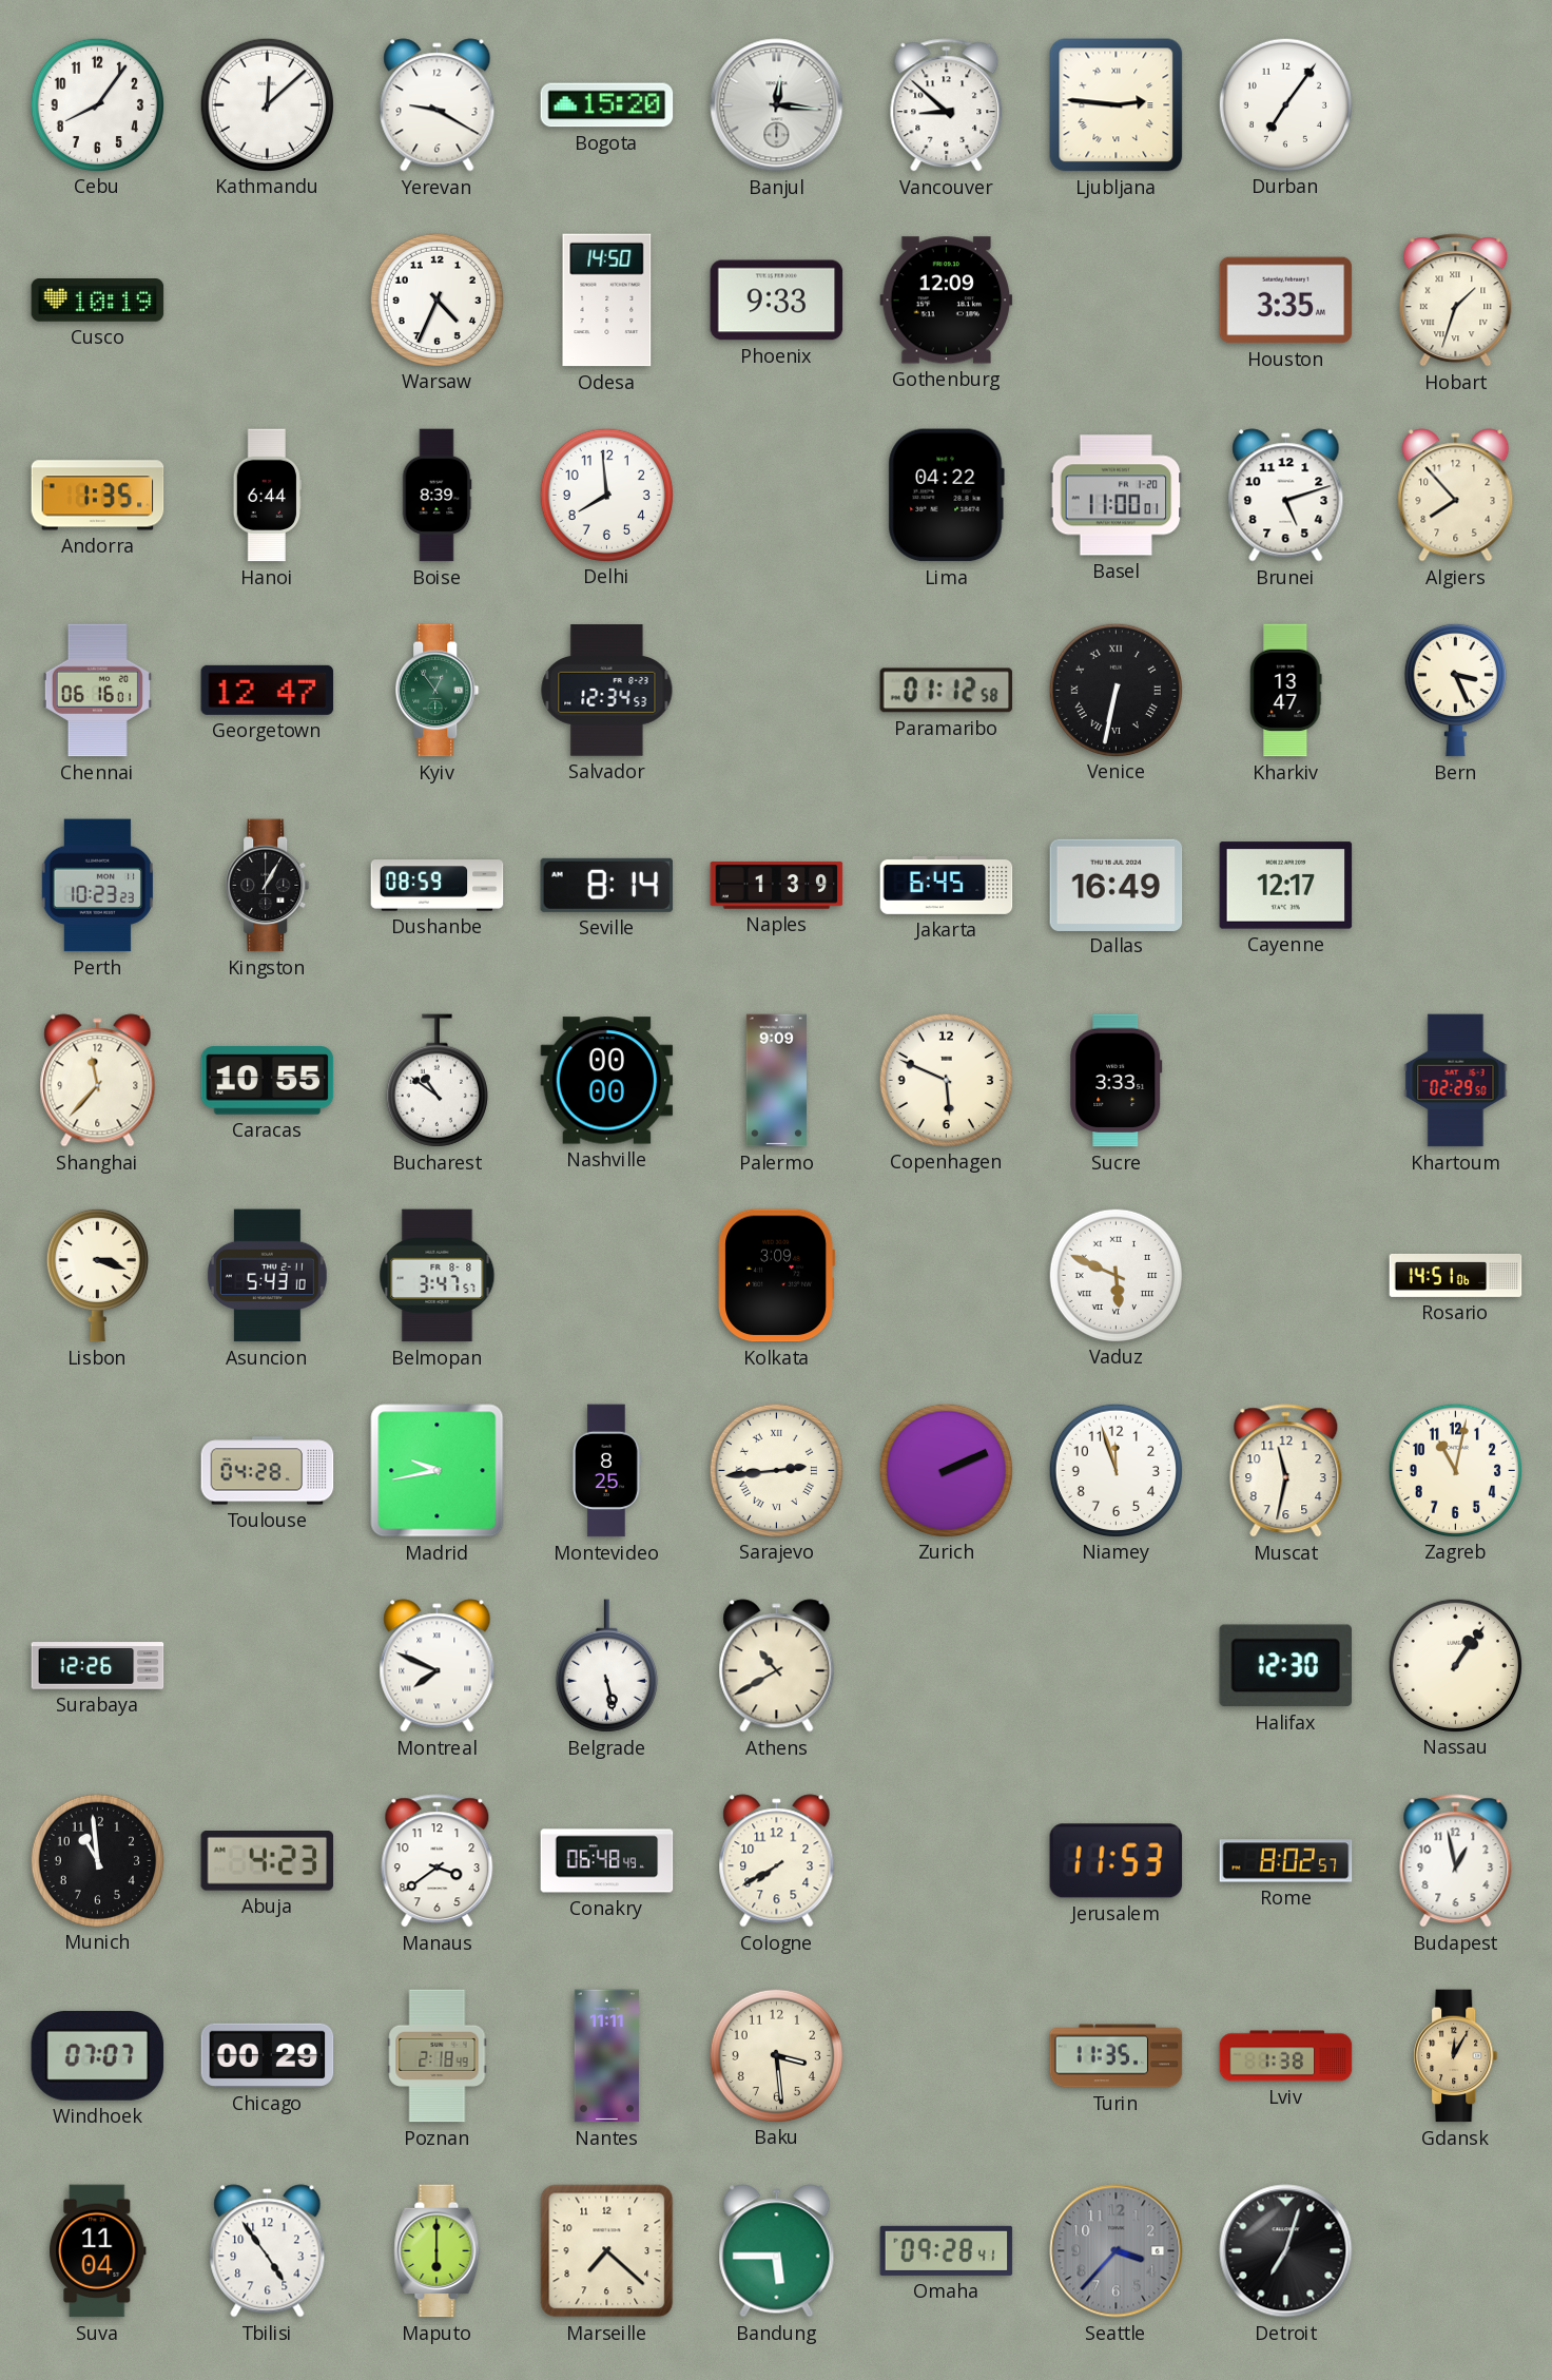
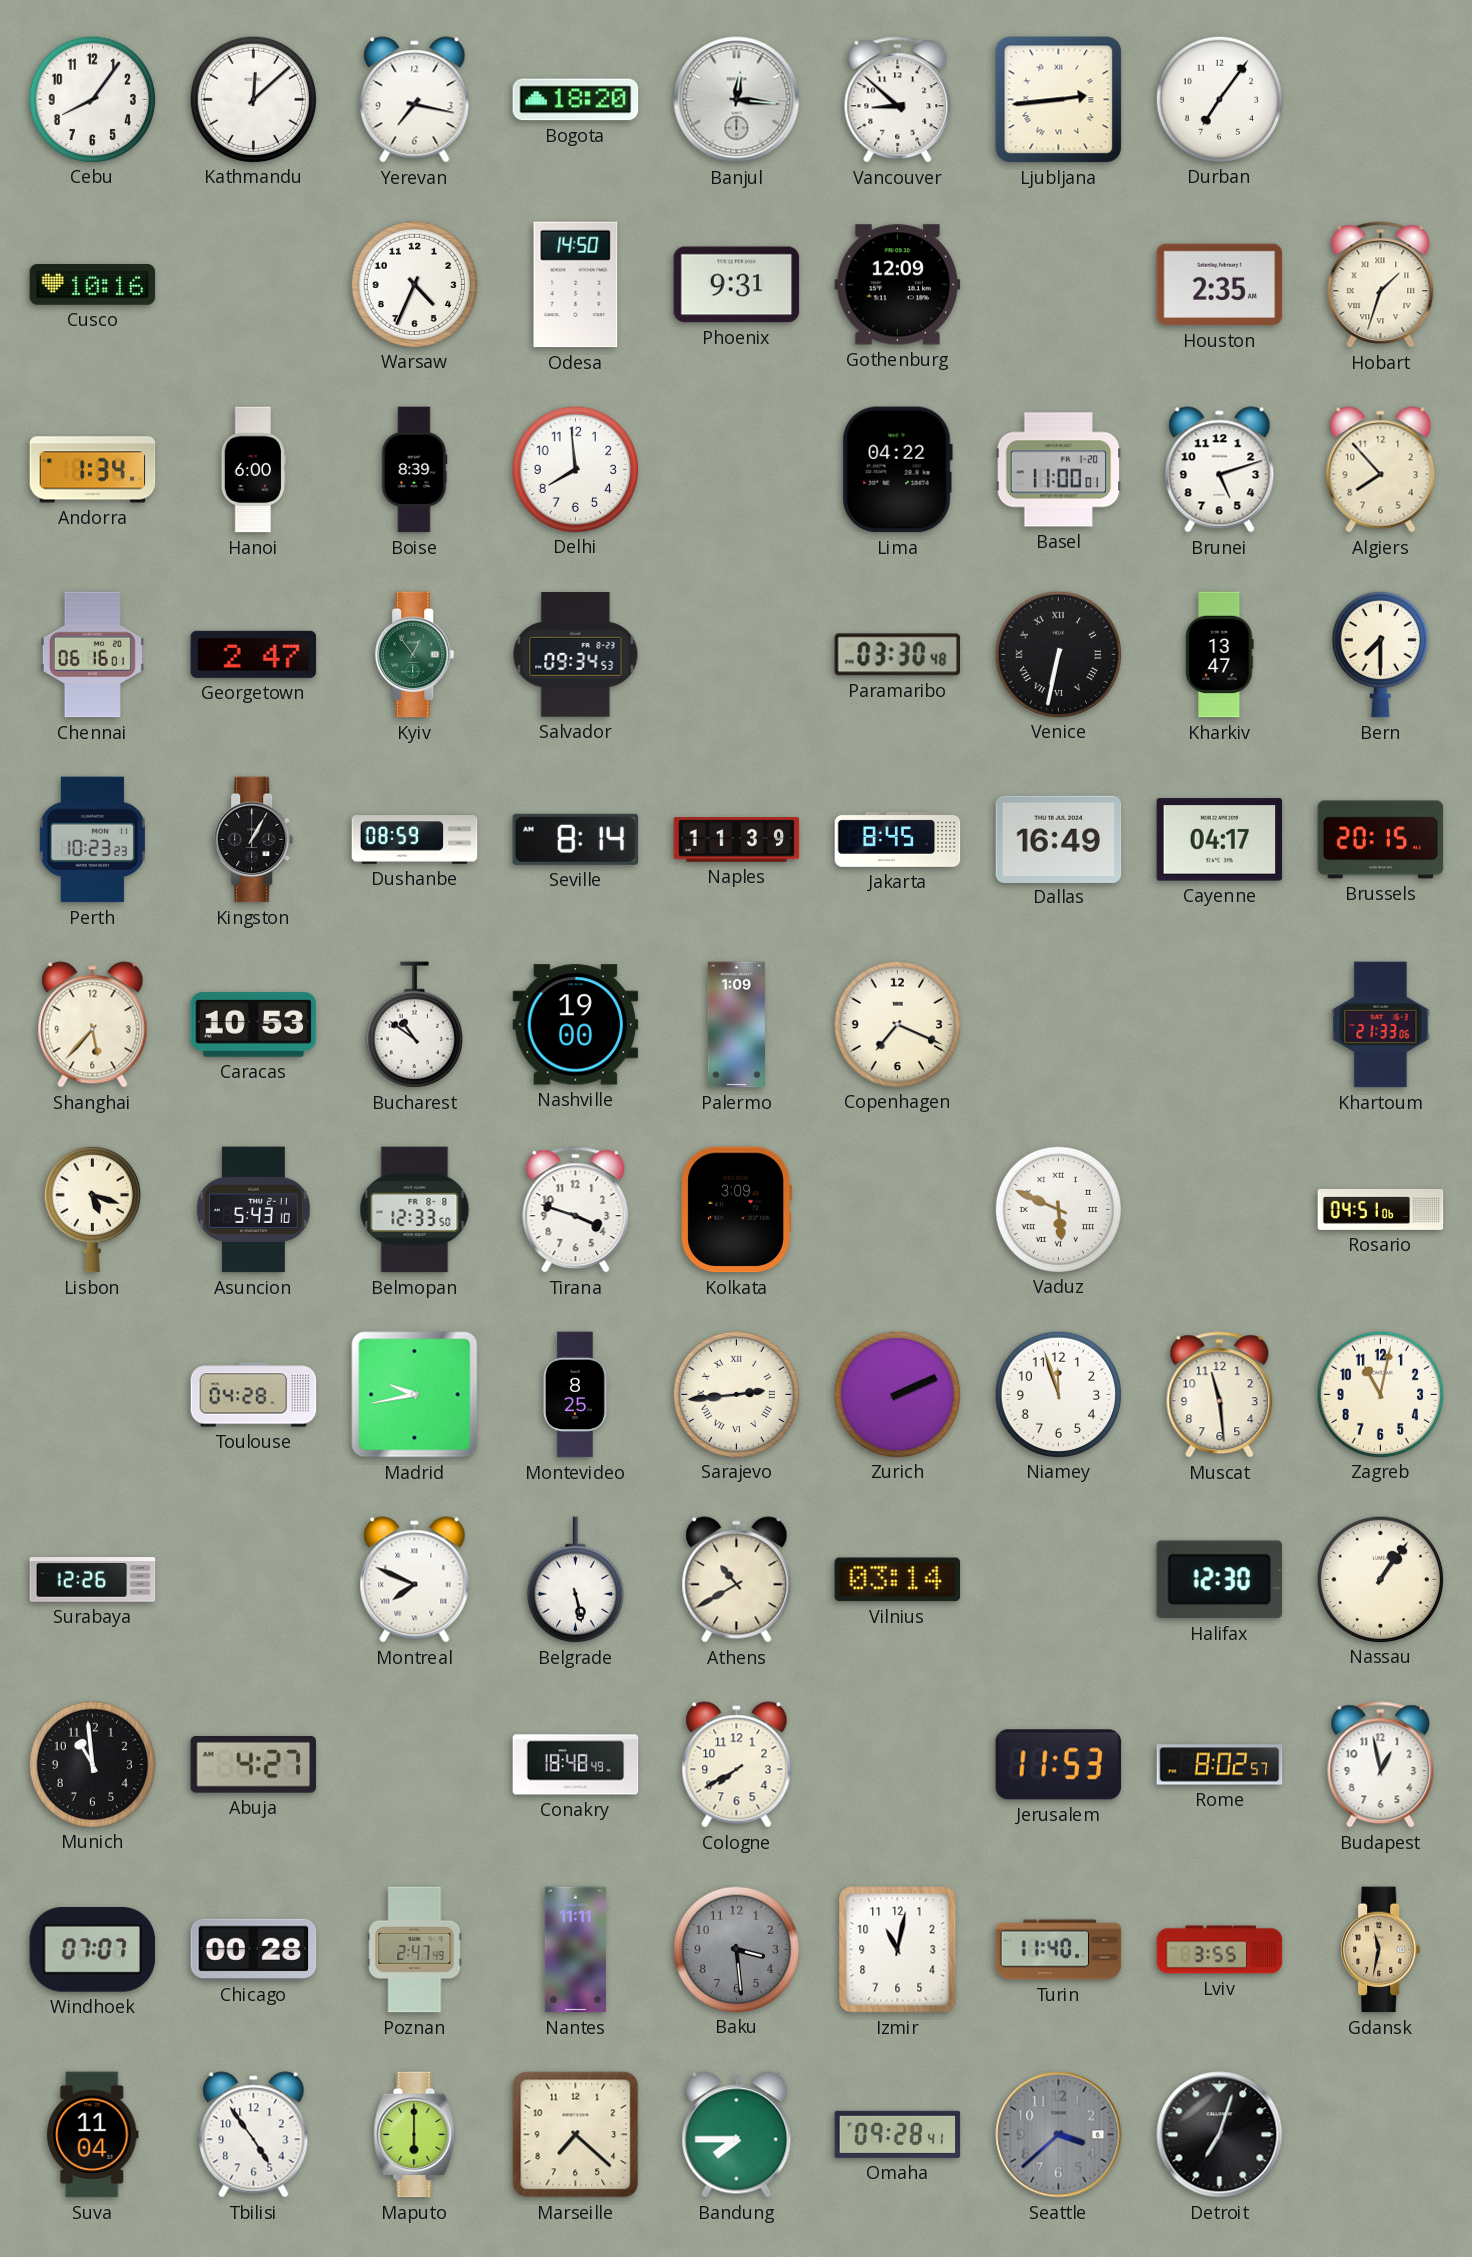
Yerevan: 9:20 -> 7:17
Bogota: 15:20 -> 18:20
Ljubljana: 2:46 -> 2:44
Cusco: 10:19 -> 10:16
Phoenix: 9:33 -> 9:31
Houston: 3:35 -> 2:35
Andorra: 1:35 -> 1:34
Hanoi: 6:44 -> 6:00
Georgetown: 12:47 -> 2:47
Salvador: 12:34 -> 09:34
Paramaribo: 01:12 -> 03:30
Bern: 3:26 -> 7:30
Naples: 1:39 -> 11:39
Jakarta: 6:45 -> 8:45
Cayenne: 12:17 -> 04:17
Brussels: none -> 20:15
Shanghai: 11:37 -> 5:37
Caracas: 10:55 -> 10:53
Nashville: 00:00 -> 19:00
Palermo: 9:09 -> 1:09
Copenhagen: 5:49 -> 7:19
Sucre: 3:33 -> none
Khartoum: 02:29 -> 21:33
Lisbon: 3:18 -> 5:18
Belmopan: 3:47 -> 12:33
Tirana: none -> 3:48
Rosario: 14:51 -> 04:51
Muscat: 11:32 -> 11:29
Vilnius: none -> 03:14
Abuja: 4:23 -> 4:27
Manaus: 3:39 -> none
Conakry: 06:48 -> 18:48
Chicago: 00:29 -> 00:28
Poznan: 2:18 -> 2:47
Baku dial: cream -> grey
Izmir: none -> 11:02
Turin: 11:35 -> 11:40
Lviv: 1:38 -> 3:55
Gdansk: 12:05 -> 11:32
Bandung: 5:45 -> 7:45
Seattle: 3:37 -> 3:38
